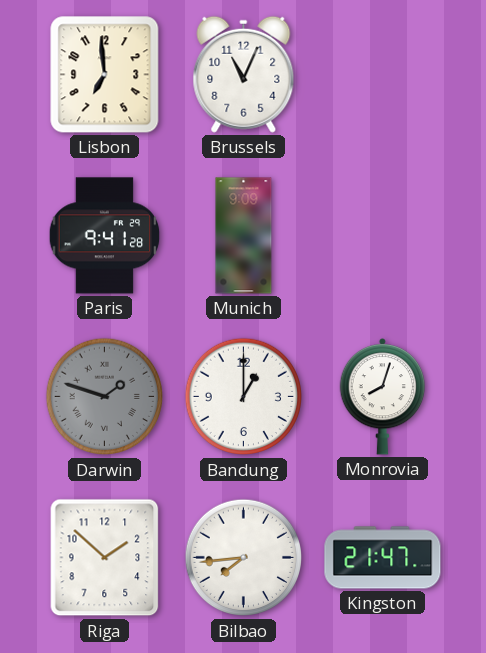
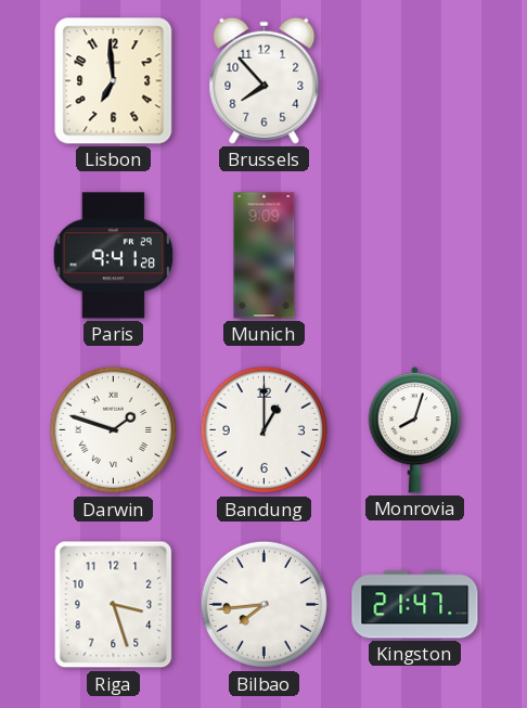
Brussels: 11:04 -> 7:53
Darwin dial: grey -> white
Riga: 1:52 -> 3:27
